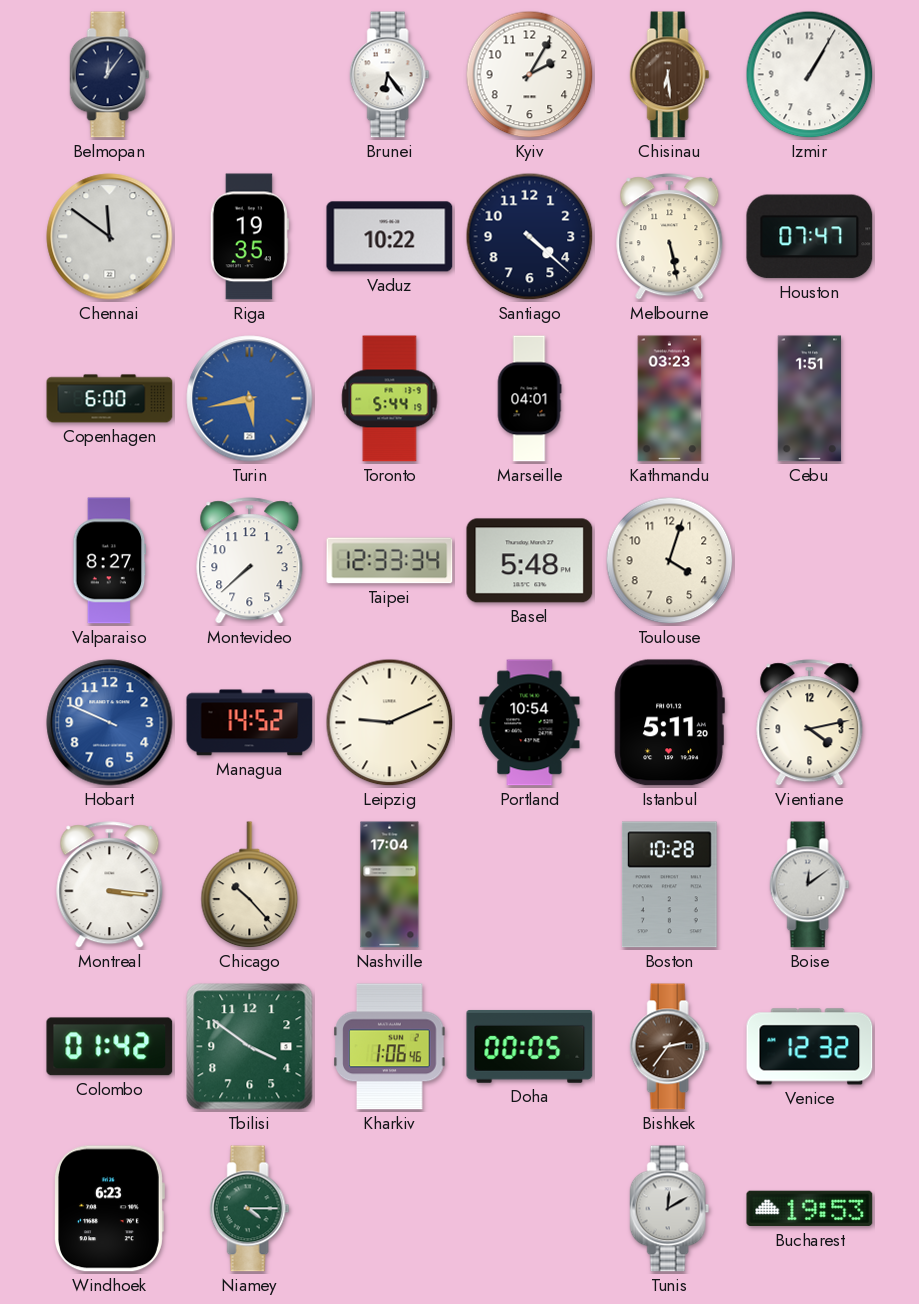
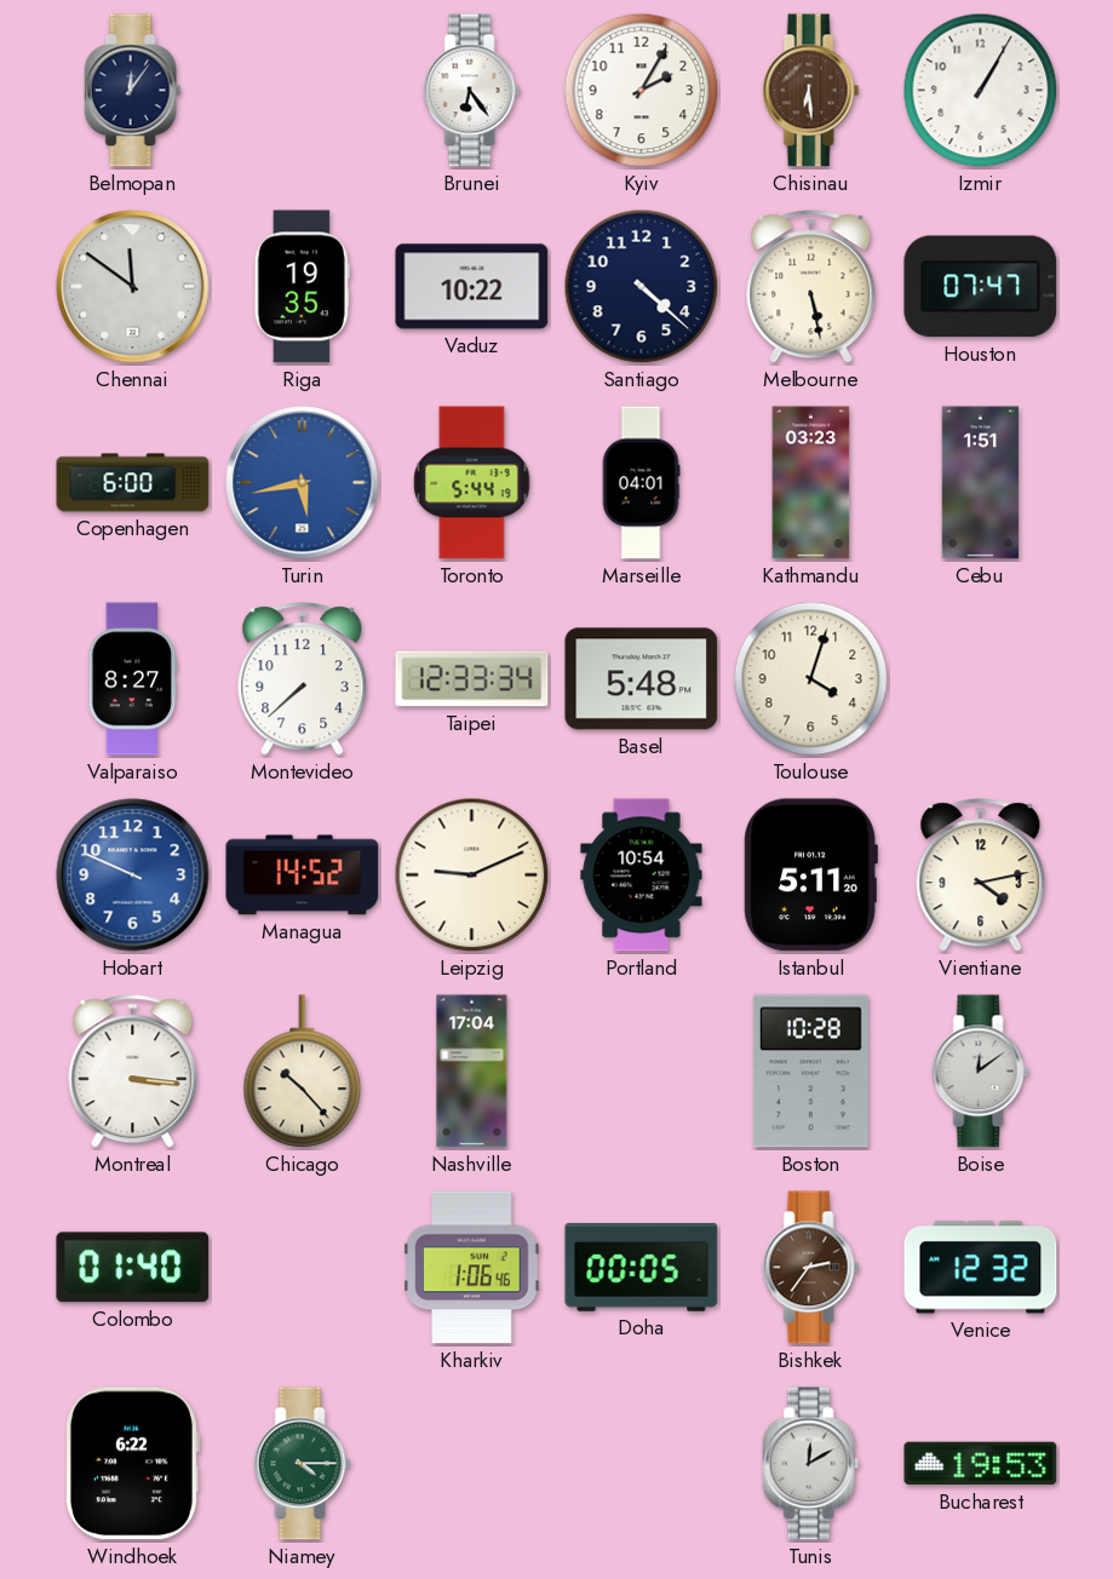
Colombo: 01:42 -> 01:40
Tbilisi: 3:51 -> none
Windhoek: 6:23 -> 6:22
